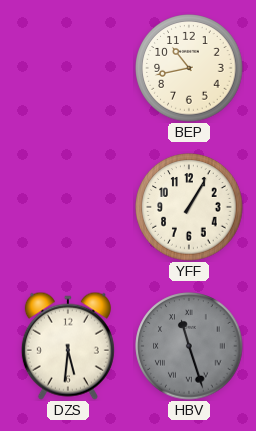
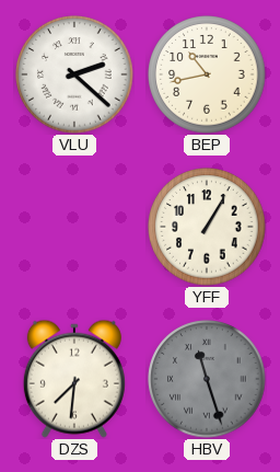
VLU: none -> 2:22
DZS: 5:31 -> 7:31
